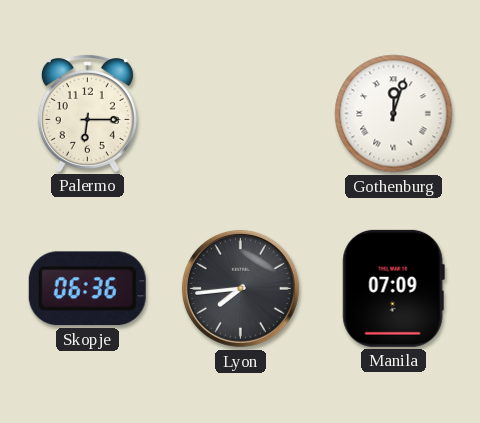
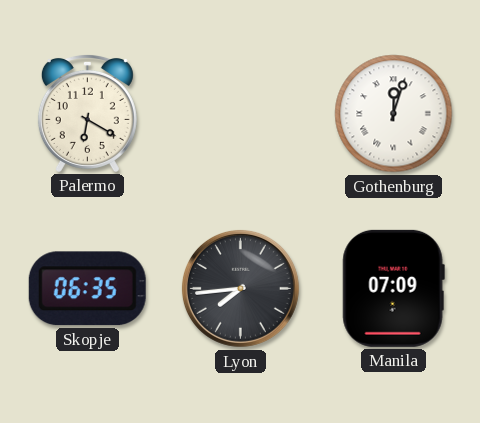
Palermo: 6:15 -> 6:20
Skopje: 06:36 -> 06:35
